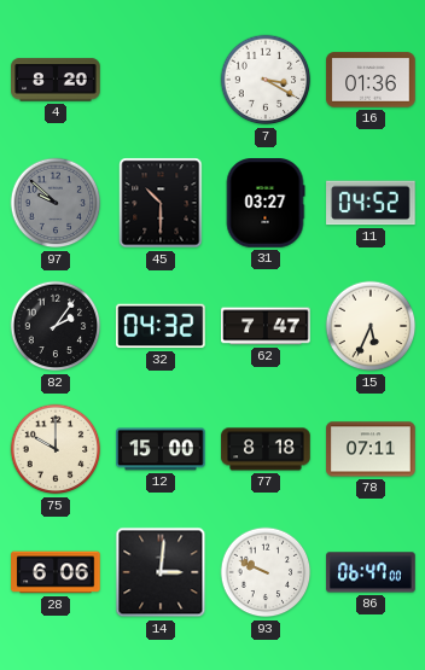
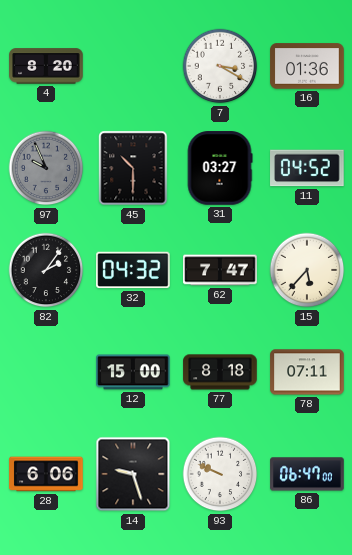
97: 9:52 -> 9:56
15: 5:34 -> 5:37
75: 10:00 -> none
14: 3:01 -> 9:27
